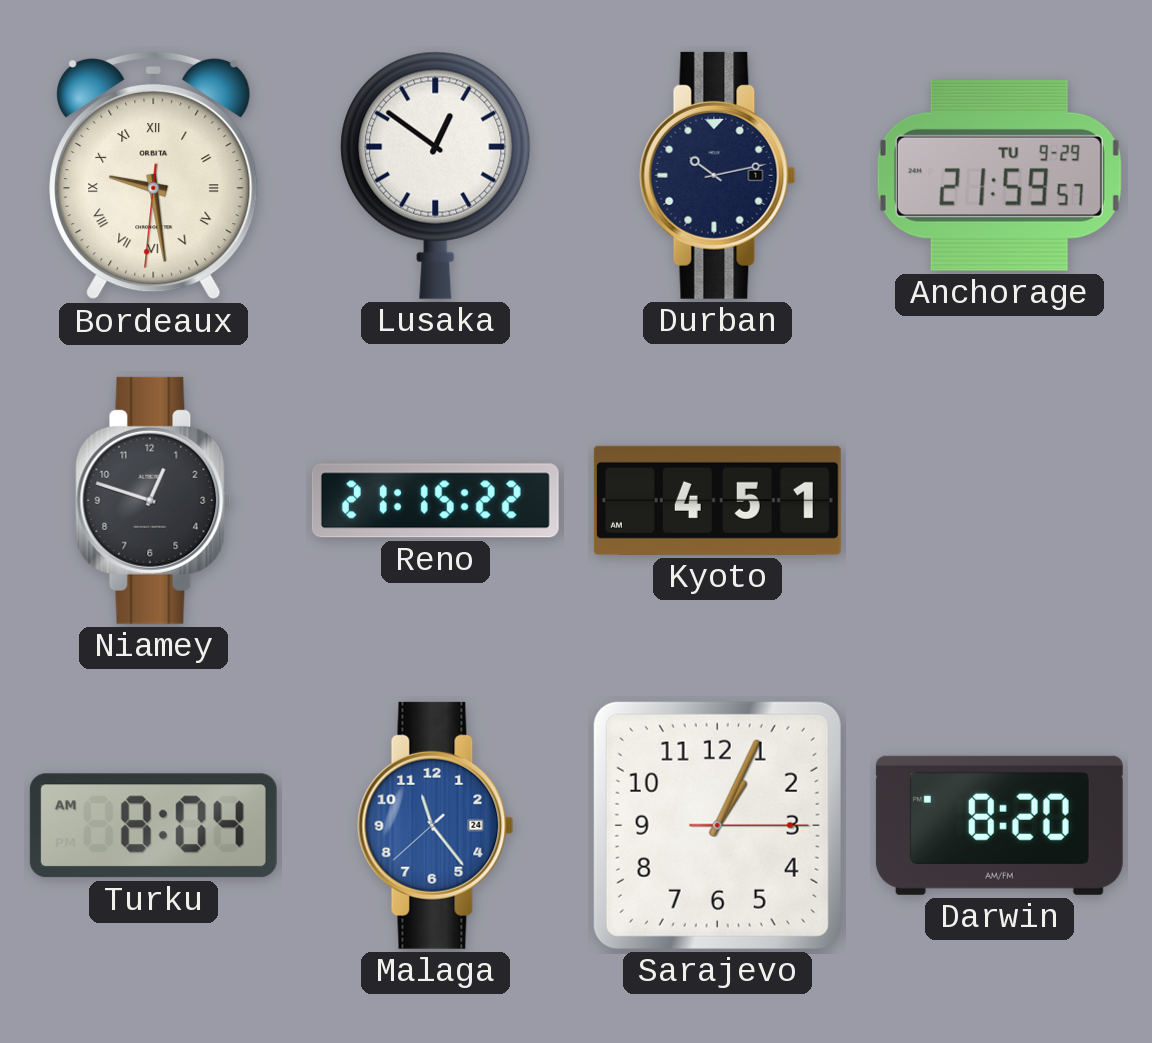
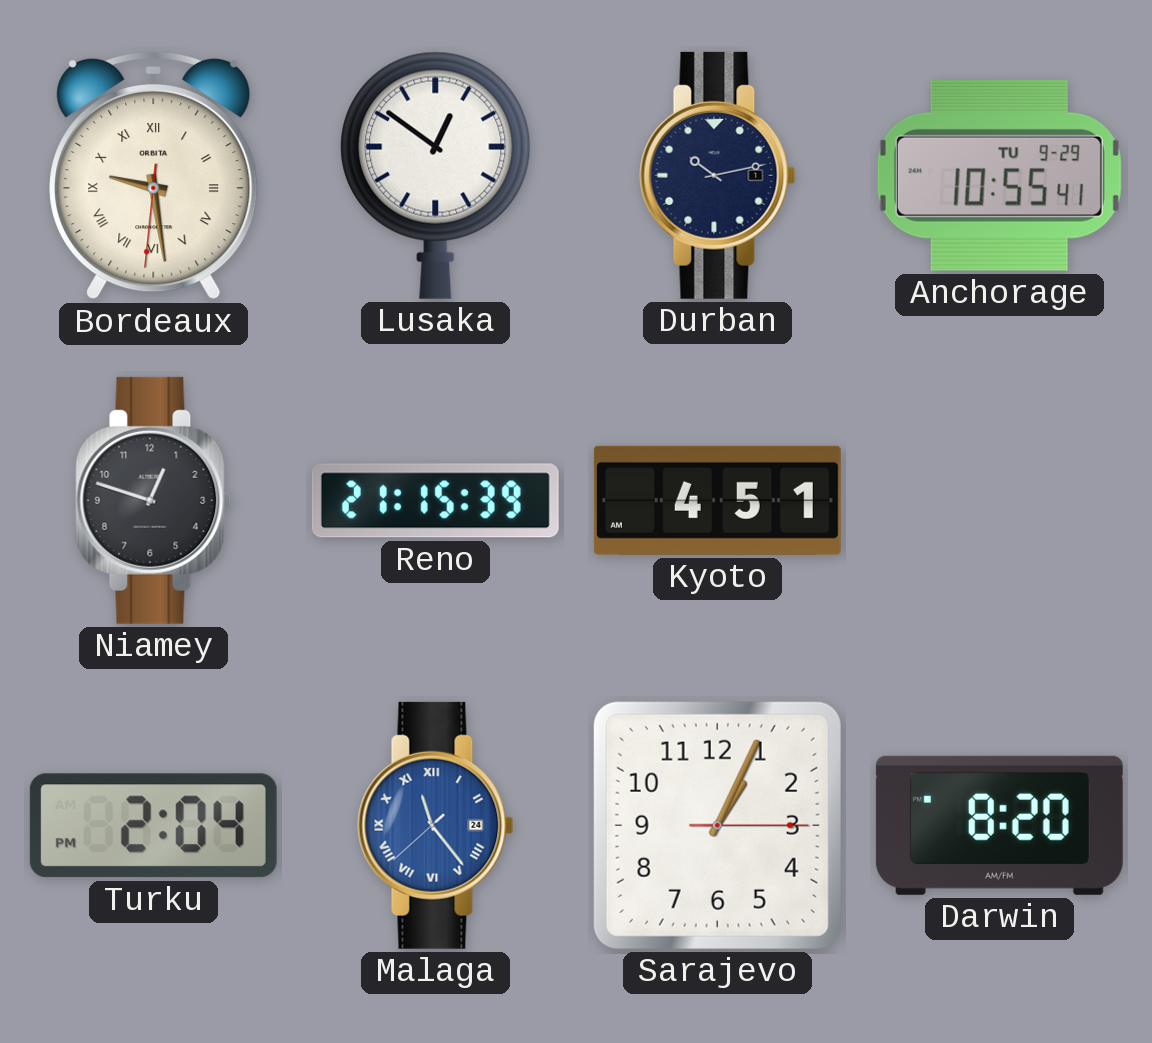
Anchorage: 21:59 -> 10:55
Reno: 21:15:22 -> 21:15:39
Turku: 8:04 -> 2:04
Malaga numerals: Arabic -> Roman
